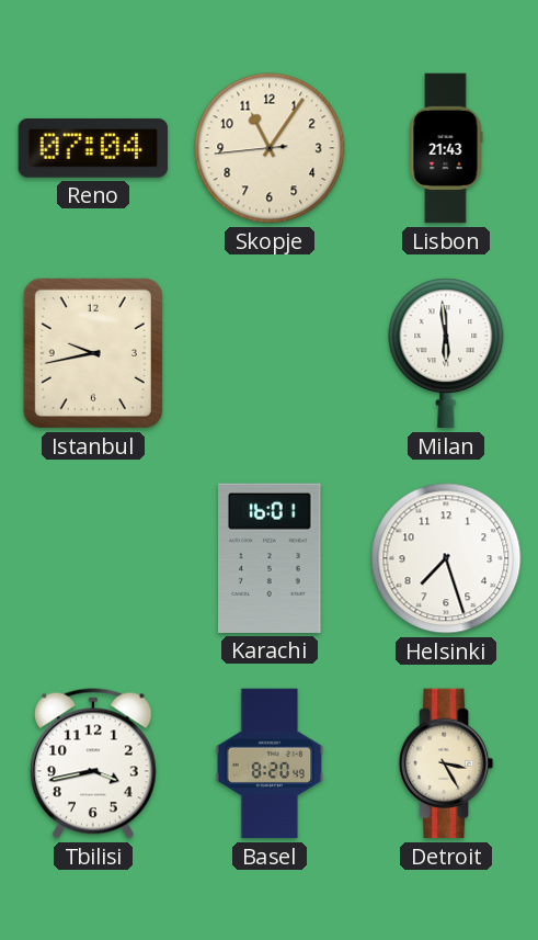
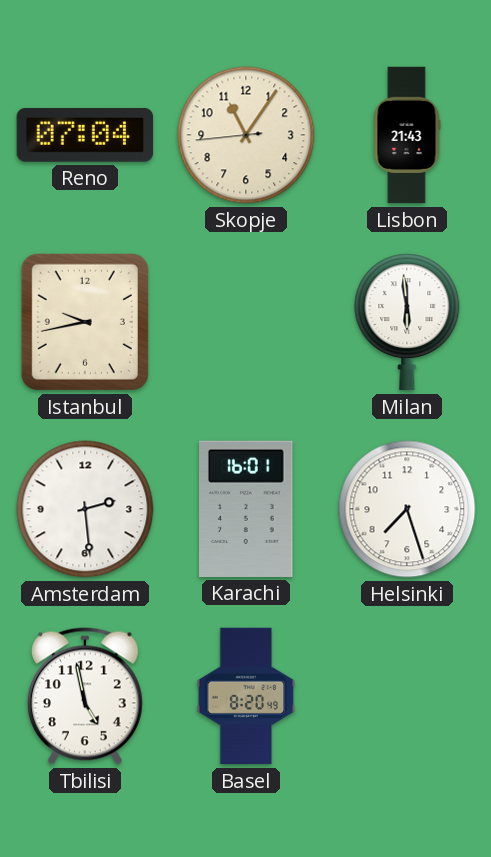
Amsterdam: none -> 2:29
Tbilisi: 3:43 -> 4:58
Detroit: 3:25 -> none
